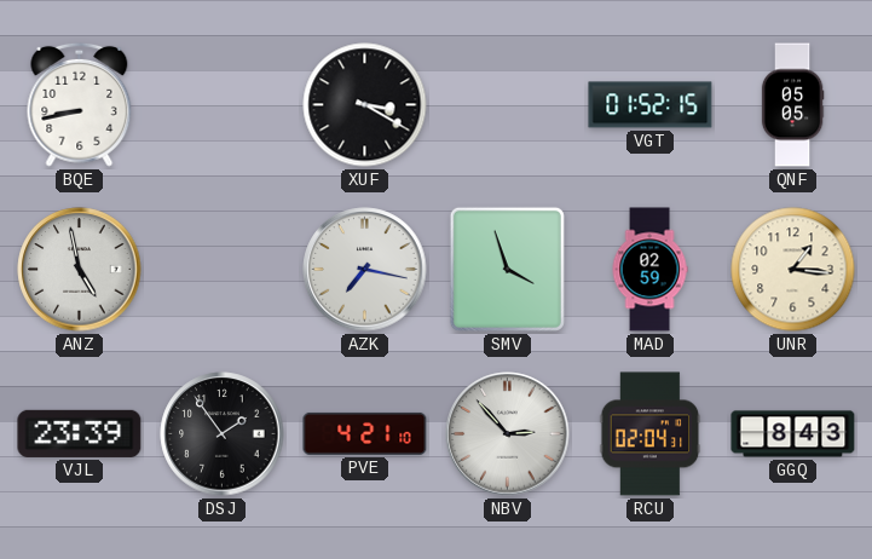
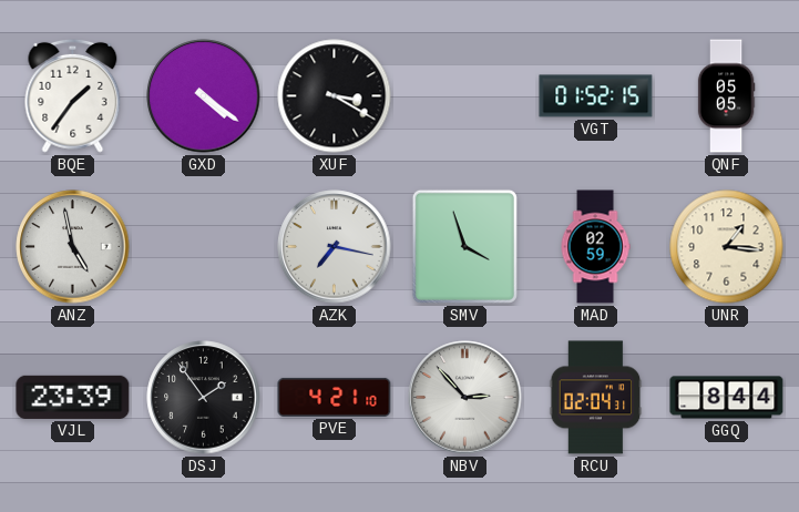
BQE: 8:43 -> 1:36
GXD: none -> 4:21
GGQ: 8:43 -> 8:44
